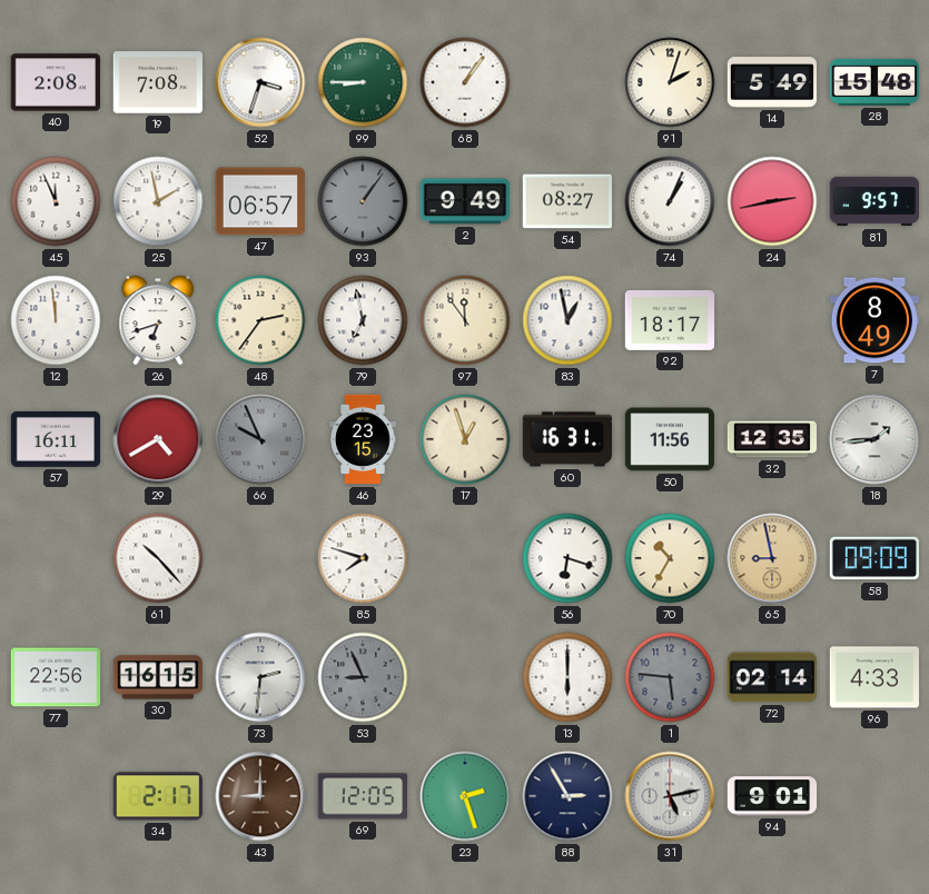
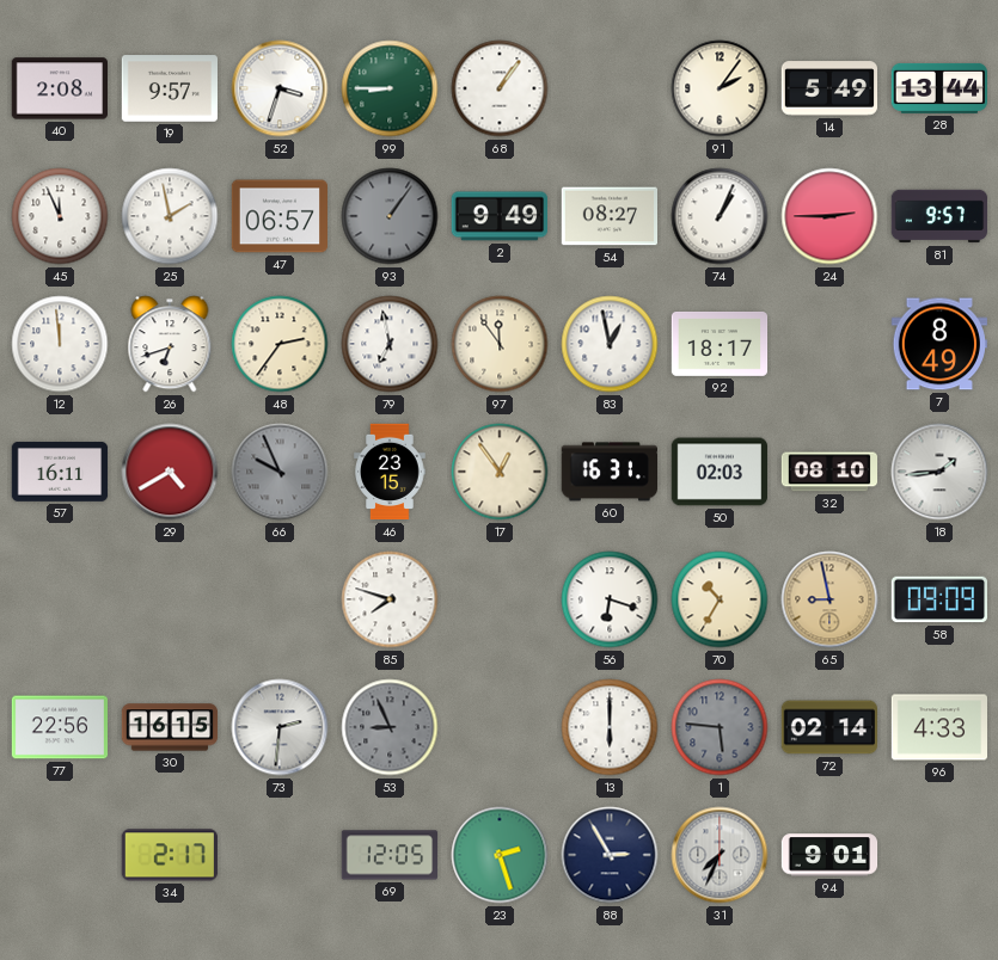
19: 7:08 -> 9:57
91: 2:03 -> 2:06
28: 15:48 -> 13:44
24: 2:43 -> 2:45
17: 12:57 -> 12:54
50: 11:56 -> 02:03
32: 12:35 -> 08:10
61: 10:23 -> none
43: 9:00 -> none
31: 5:13 -> 7:34
